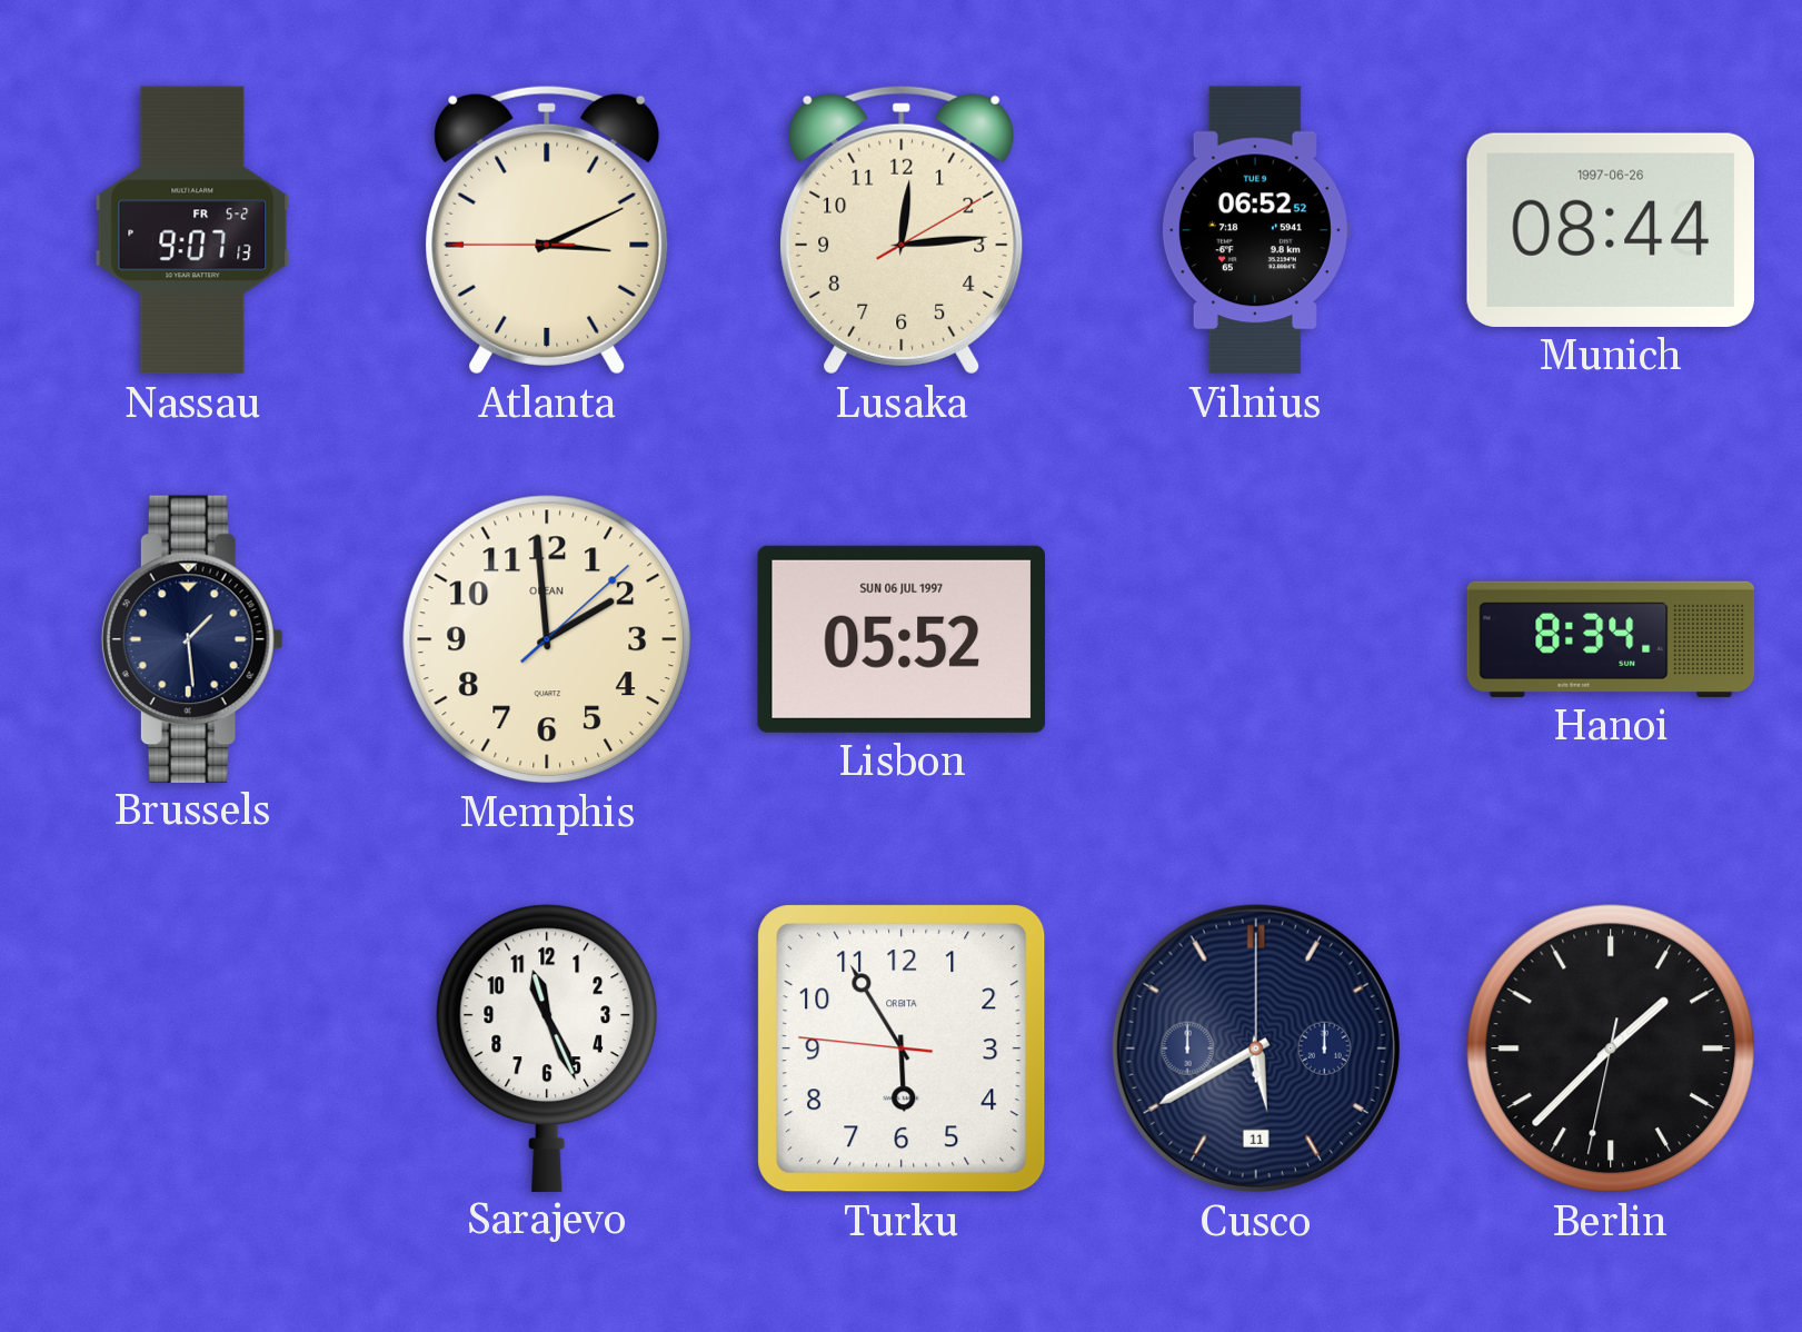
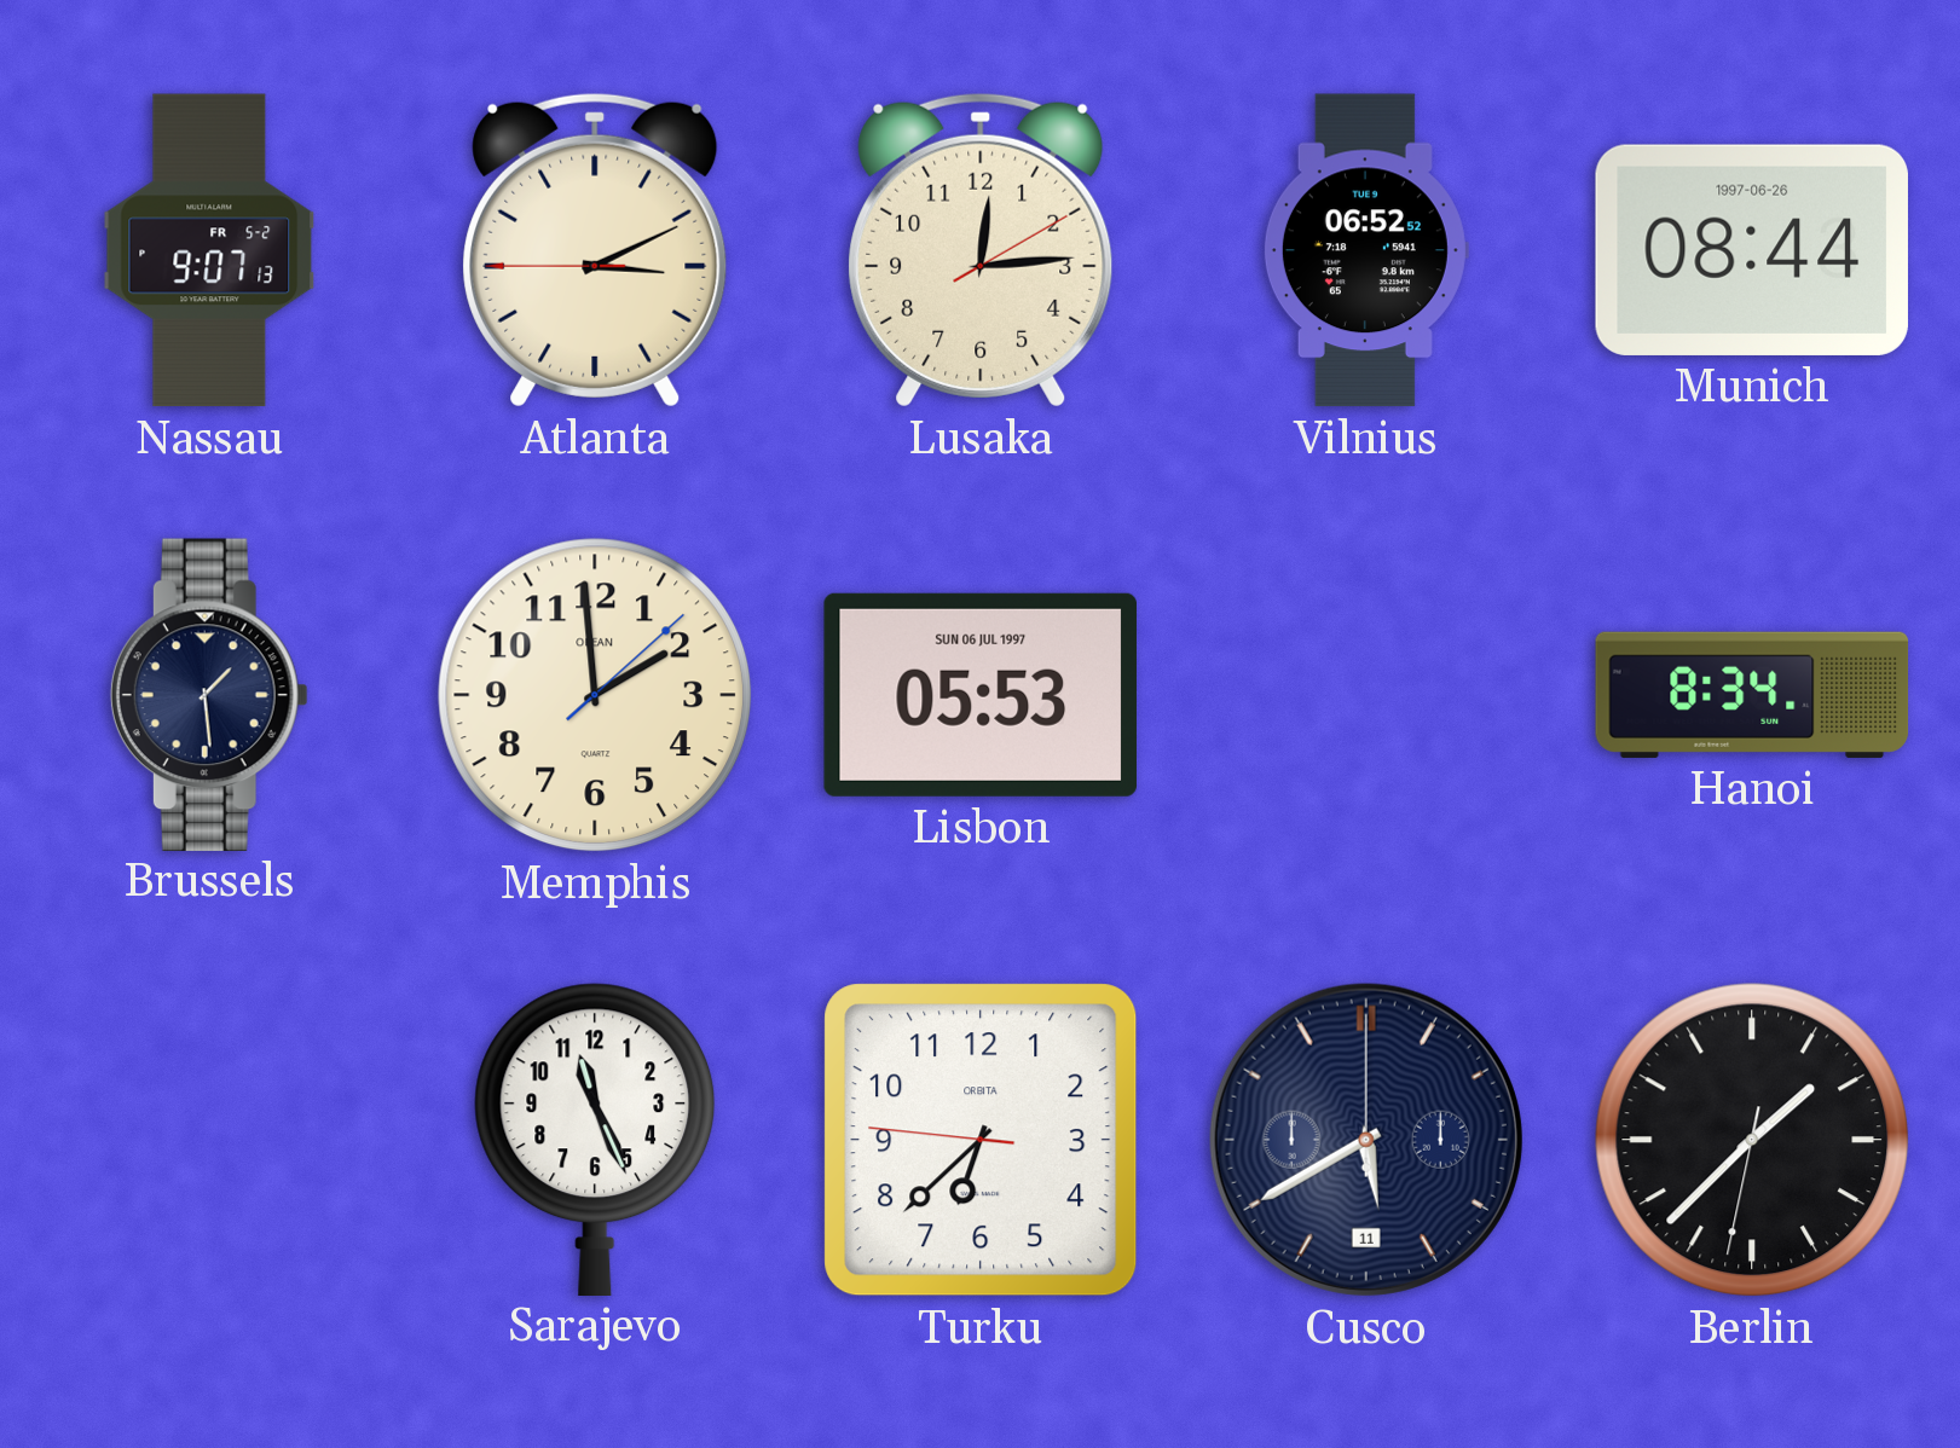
Lisbon: 05:52 -> 05:53
Turku: 5:54 -> 6:37
